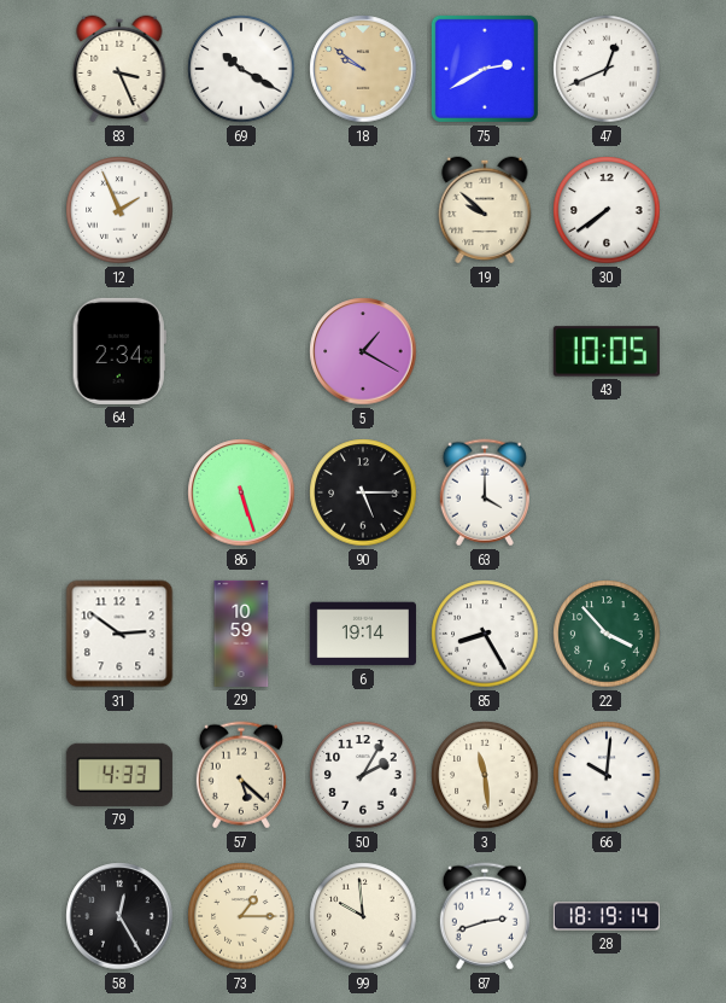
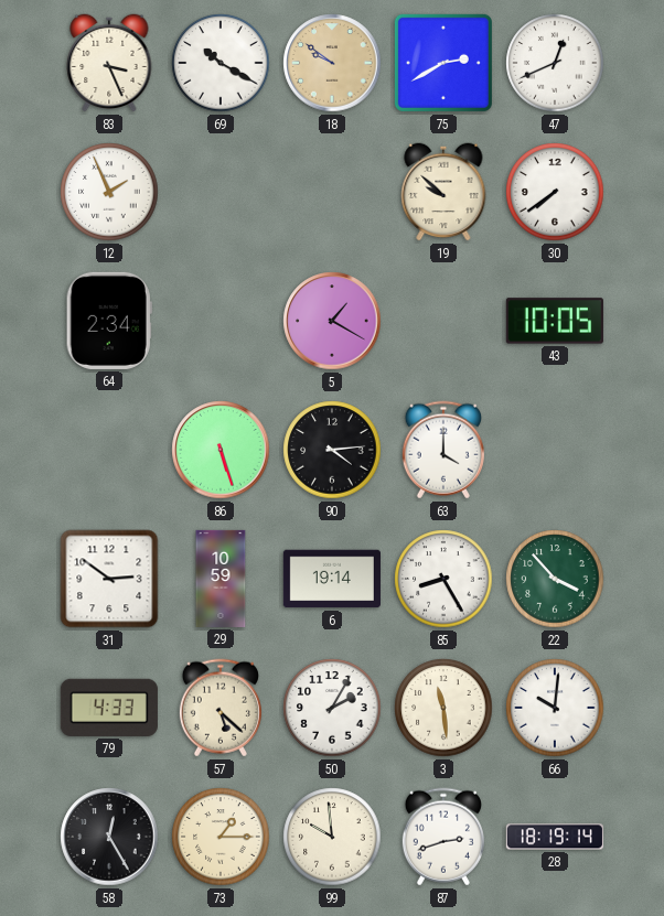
90: 5:15 -> 4:14
